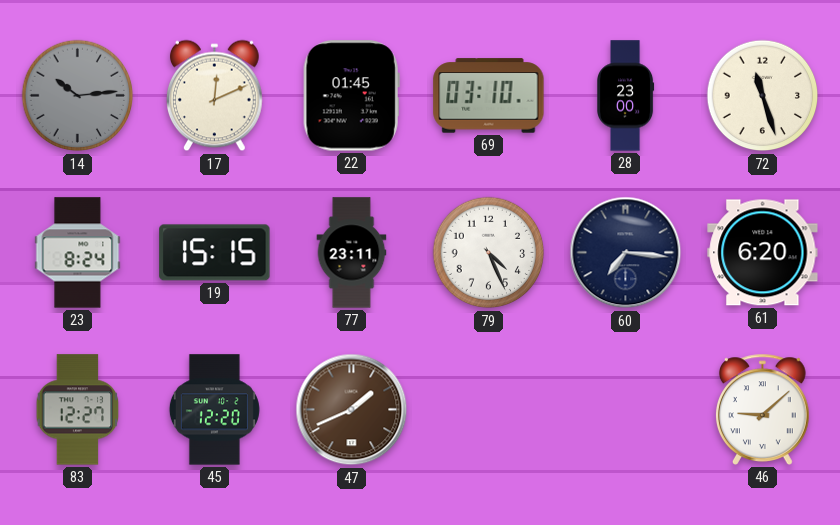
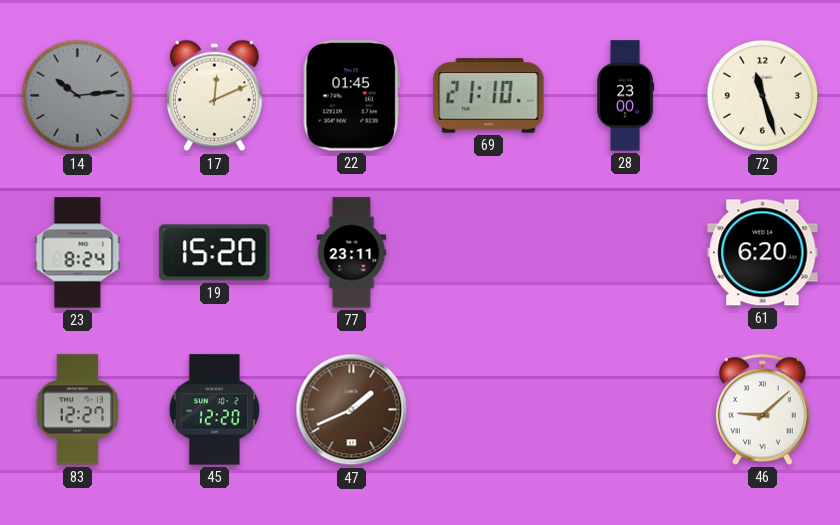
69: 03:10 -> 21:10
19: 15:15 -> 15:20
79: 4:26 -> none
60: 7:16 -> none
